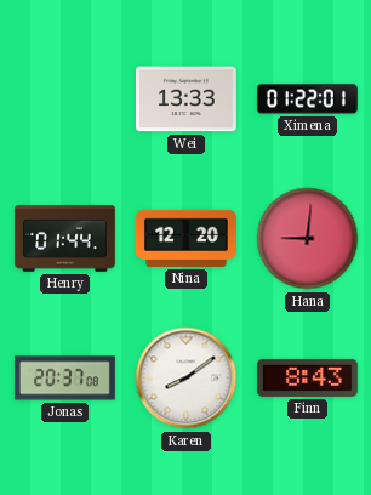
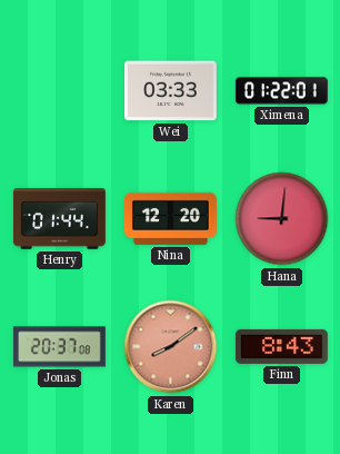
Wei: 13:33 -> 03:33
Karen dial: white -> salmon
